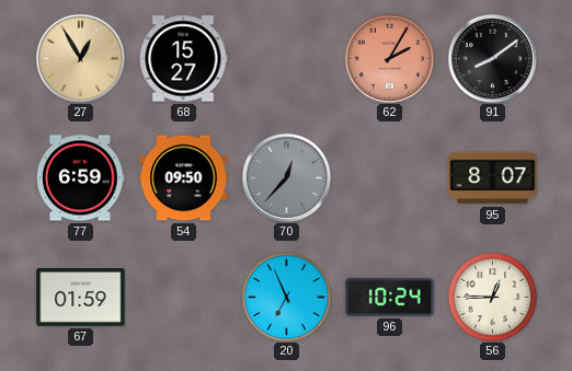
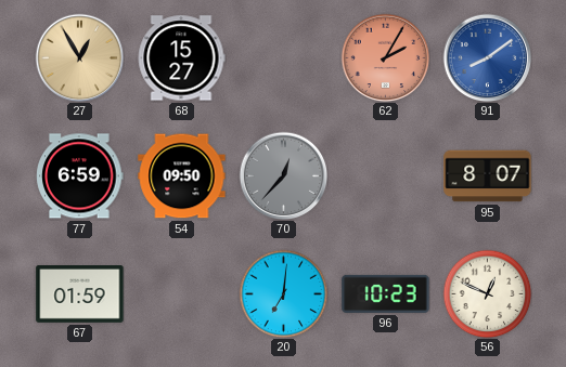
91 dial: black -> blue
20: 6:56 -> 7:01
96: 10:24 -> 10:23
56: 12:45 -> 12:49
